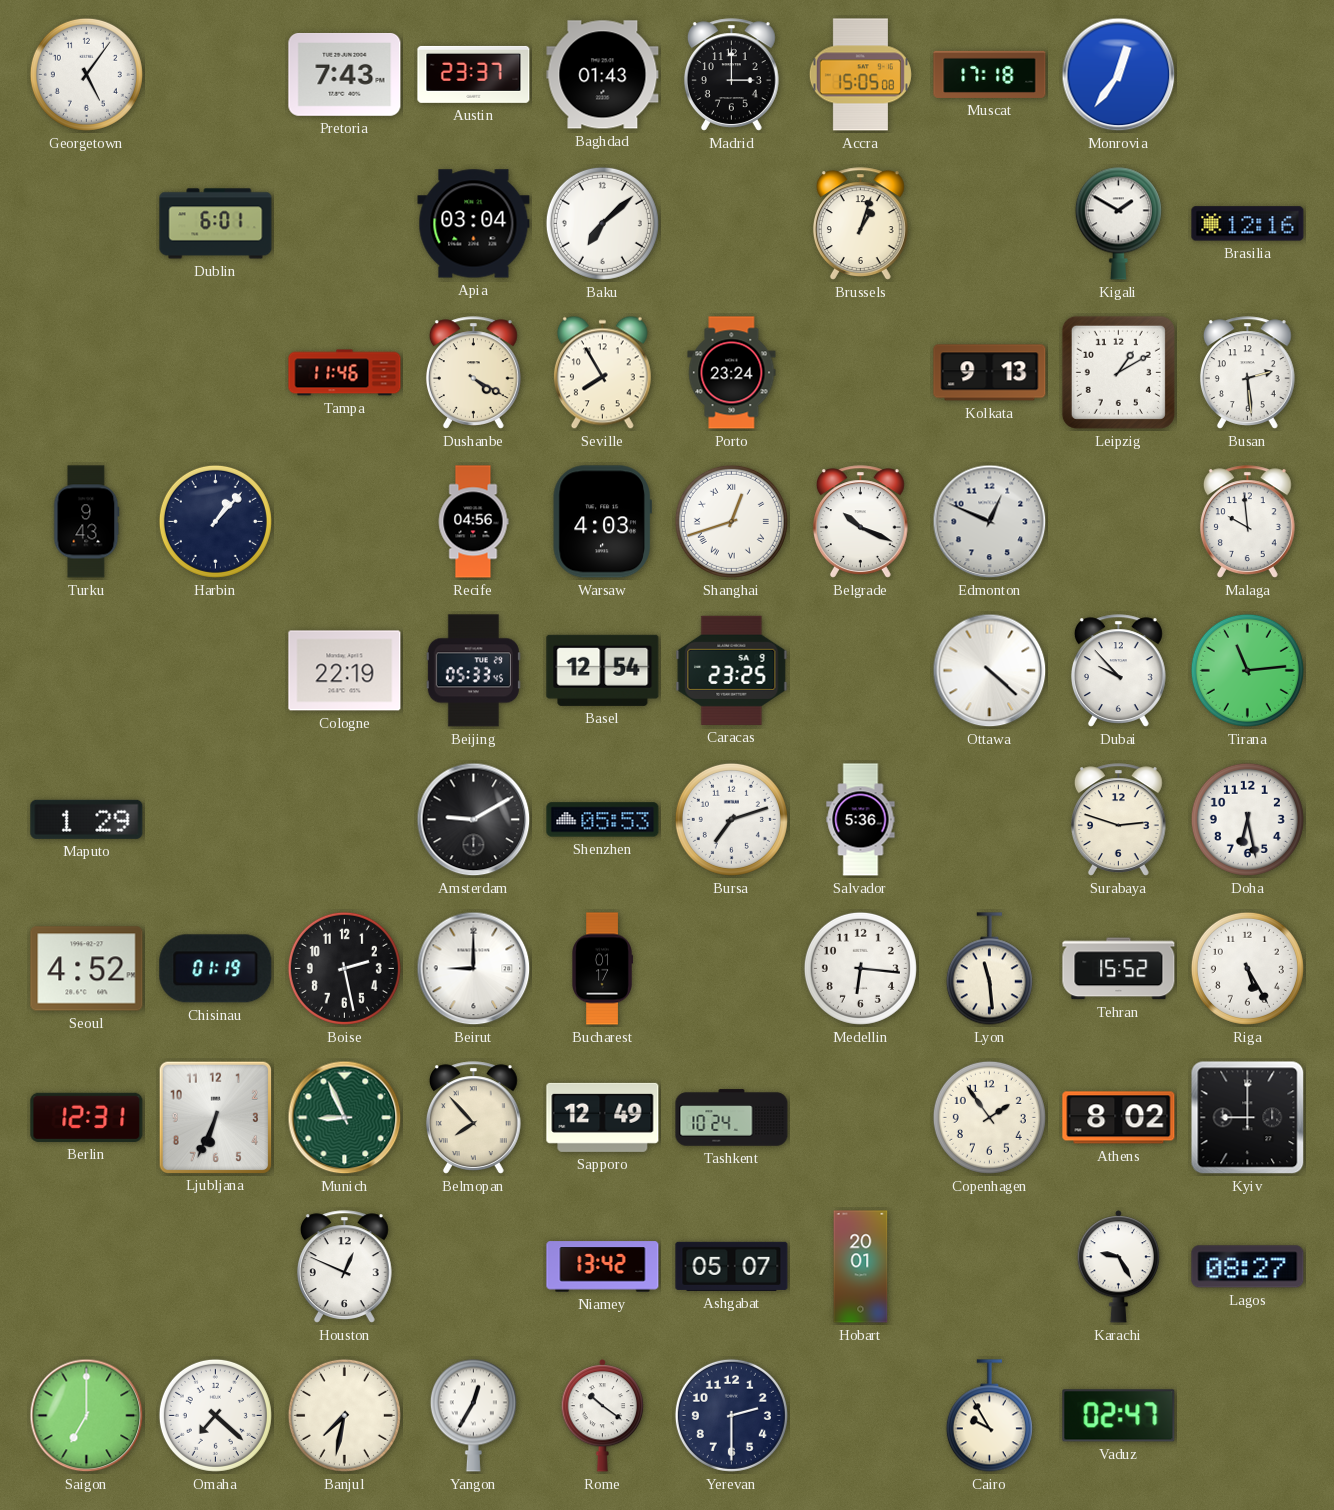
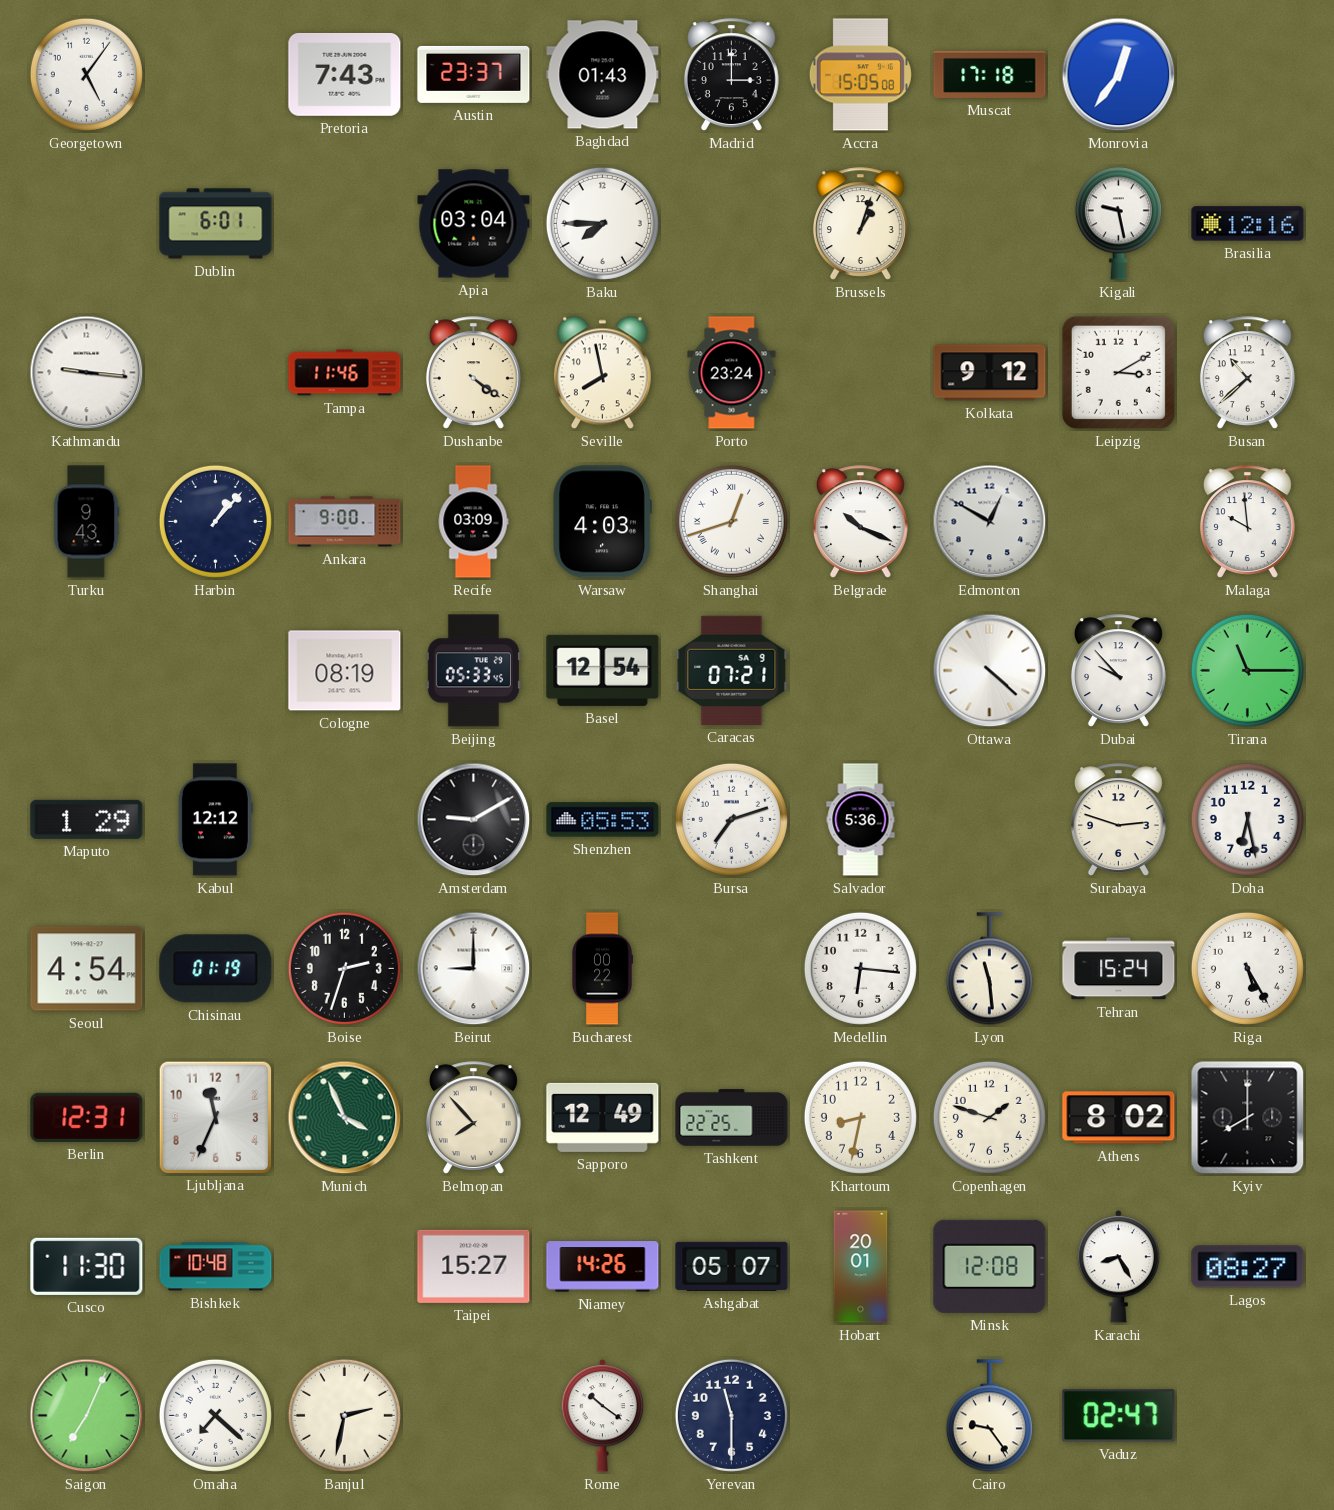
Baku: 7:08 -> 7:45
Kigali: 1:50 -> 9:28
Kathmandu: none -> 9:16
Dushanbe: 4:20 -> 4:21
Seville: 7:55 -> 7:58
Kolkata: 9:13 -> 9:12
Leipzig: 1:10 -> 3:10
Busan: 2:29 -> 10:38
Ankara: none -> 9:00
Recife: 04:56 -> 03:09
Edmonton: 12:49 -> 12:50
Cologne: 22:19 -> 08:19
Caracas: 23:25 -> 07:21
Tirana: 11:14 -> 11:15
Kabul: none -> 12:12
Seoul: 4:52 -> 4:54
Boise: 2:28 -> 2:33
Bucharest: 01:17 -> 00:22
Tehran: 15:52 -> 15:24
Ljubljana: 6:34 -> 11:34
Munich: 8:56 -> 3:56
Tashkent: 10:24 -> 22:25
Khartoum: none -> 8:32
Copenhagen: 1:54 -> 1:48
Kyiv: 9:00 -> 8:00
Cusco: none -> 11:30
Bishkek: none -> 10:48
Houston: 12:49 -> none
Taipei: none -> 15:27
Niamey: 13:42 -> 14:26
Minsk: none -> 12:08
Karachi: 9:25 -> 8:25
Saigon: 7:00 -> 7:04
Banjul: 7:32 -> 2:32
Yangon: 12:35 -> none
Yerevan: 2:30 -> 11:30
Cairo: 9:55 -> 9:24
